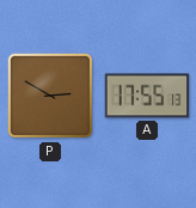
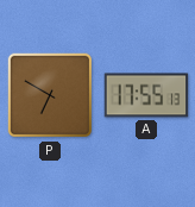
P: 2:50 -> 6:50
